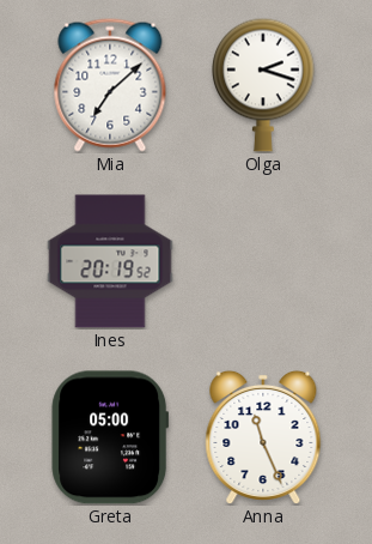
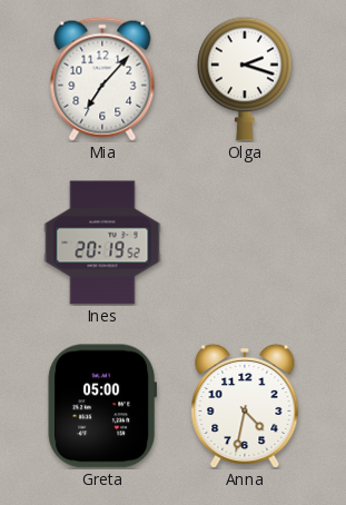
Mia: 7:08 -> 7:07
Anna: 11:26 -> 4:32
